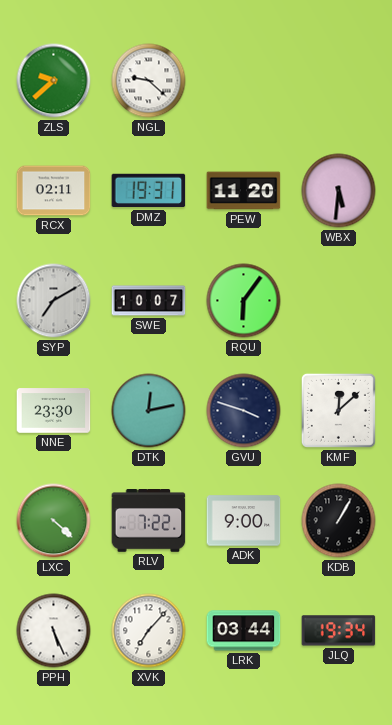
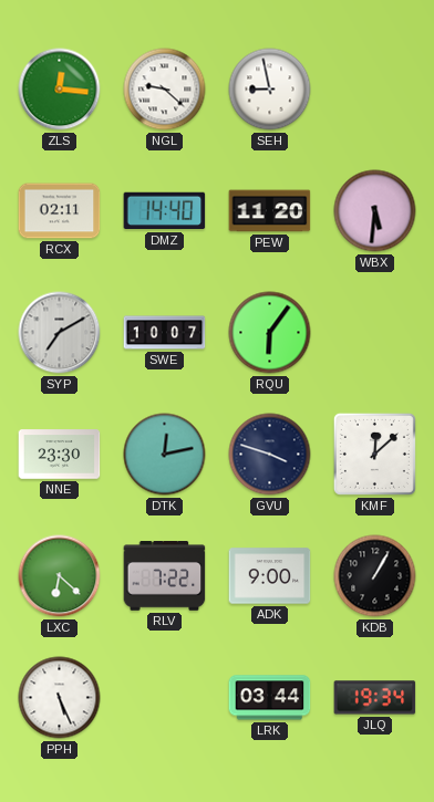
ZLS: 9:38 -> 12:16
SEH: none -> 8:58
DMZ: 19:31 -> 14:40
LXC: 4:22 -> 6:22
XVK: 7:07 -> none
